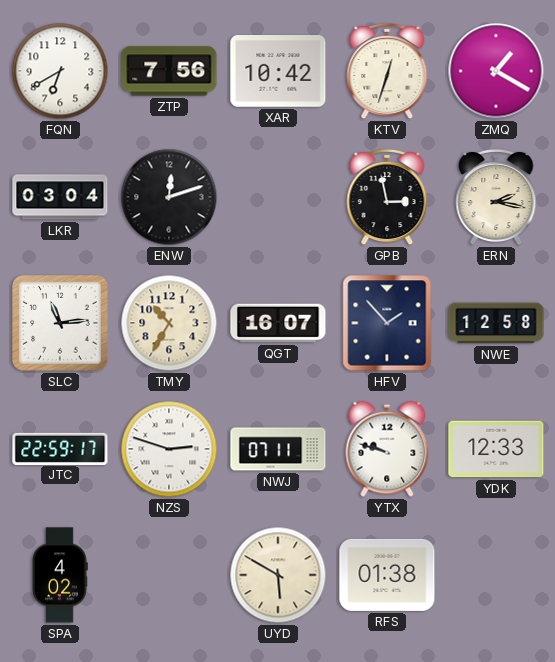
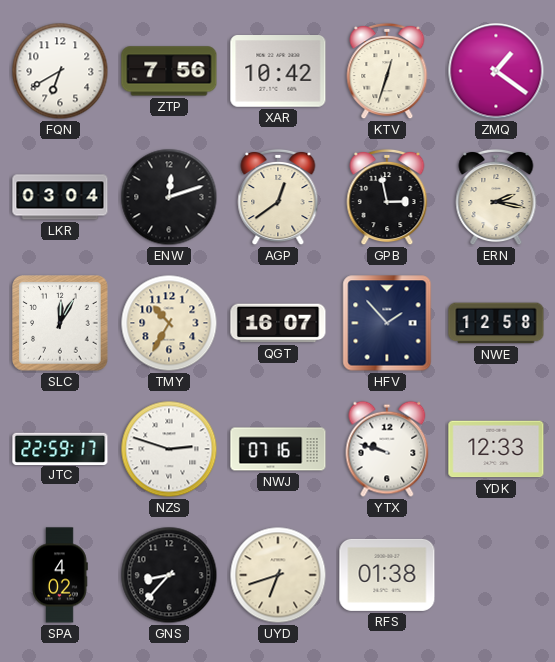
ZMQ: 1:20 -> 1:21
AGP: none -> 12:39
SLC: 11:14 -> 12:05
NWJ: 07:11 -> 07:16
GNS: none -> 8:37
UYD: 5:50 -> 6:42
